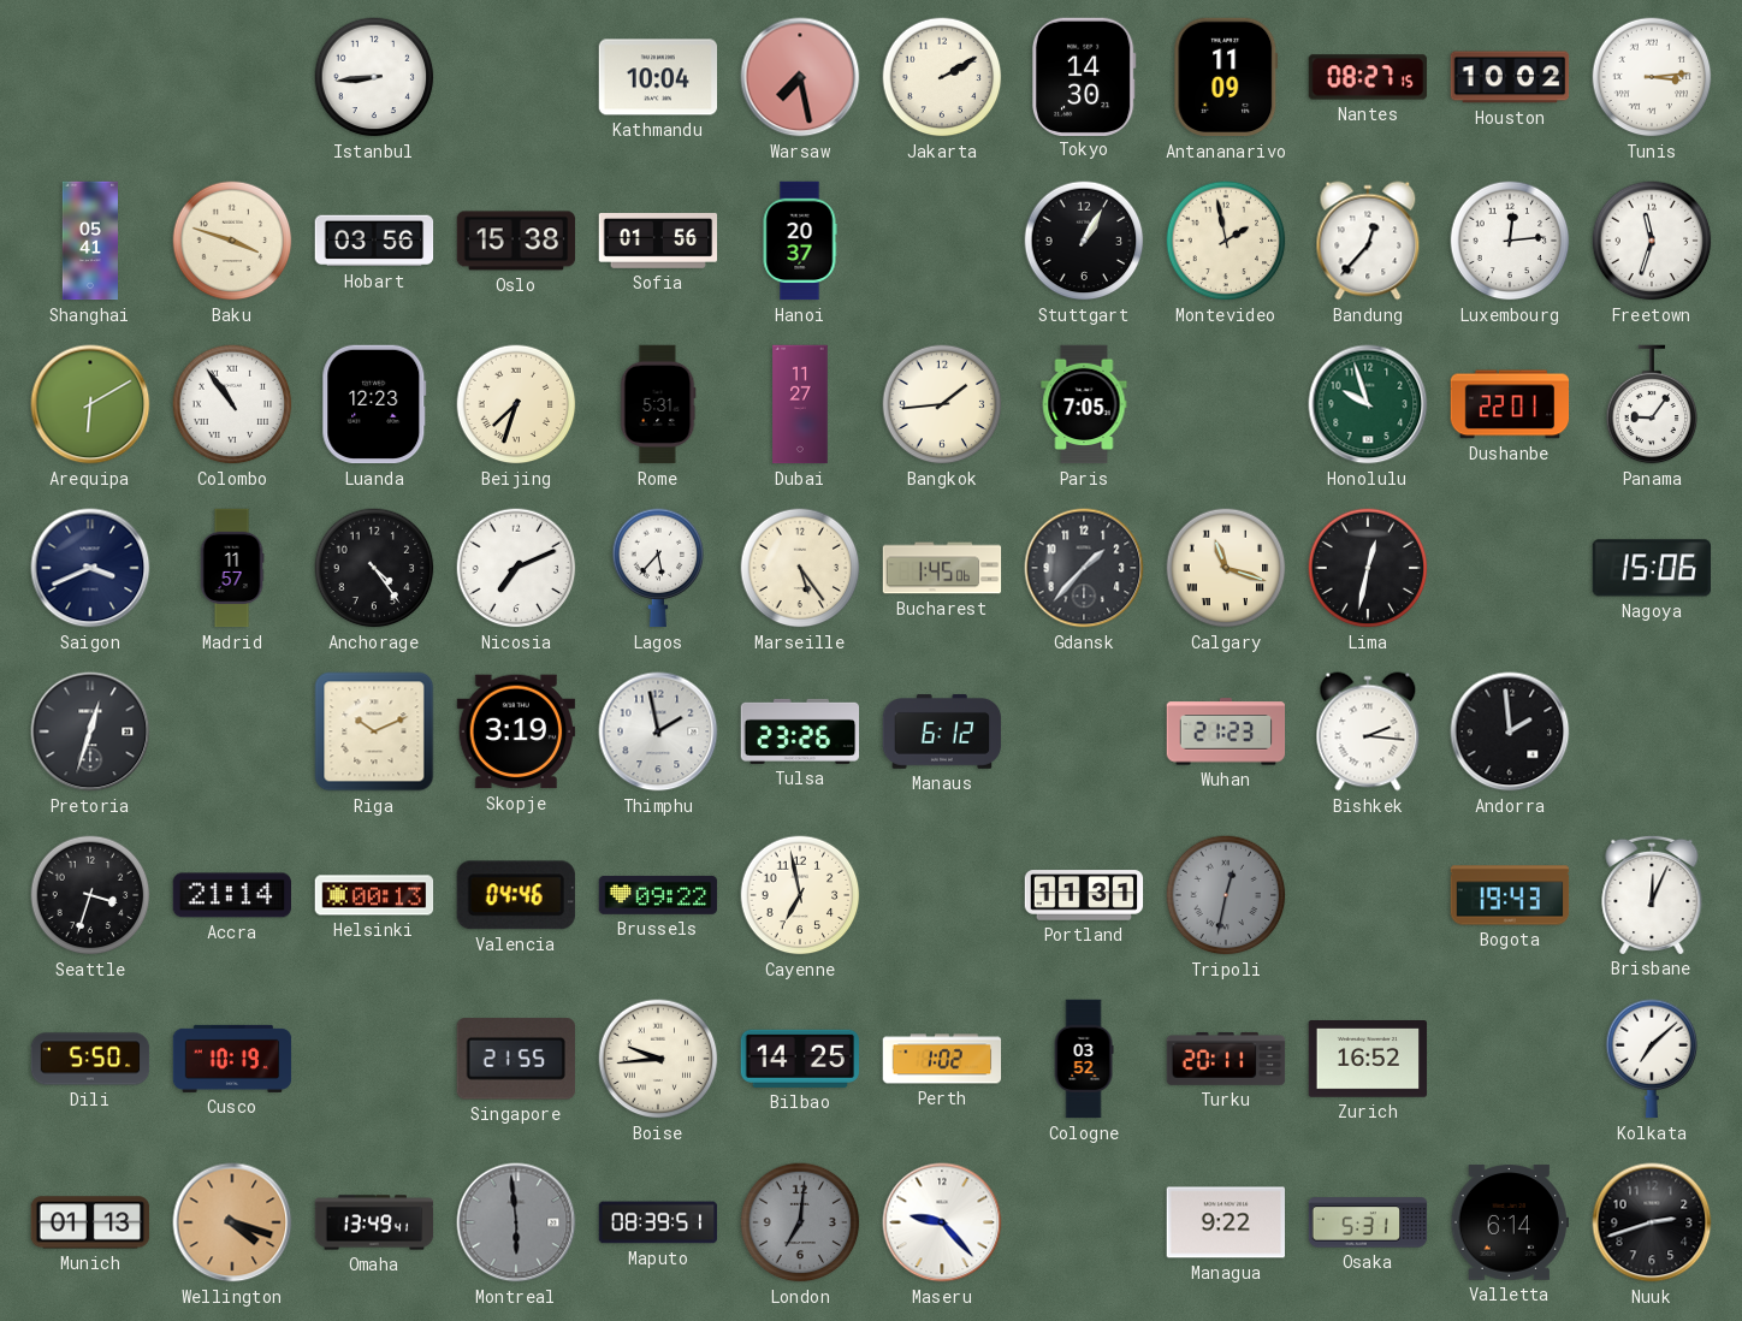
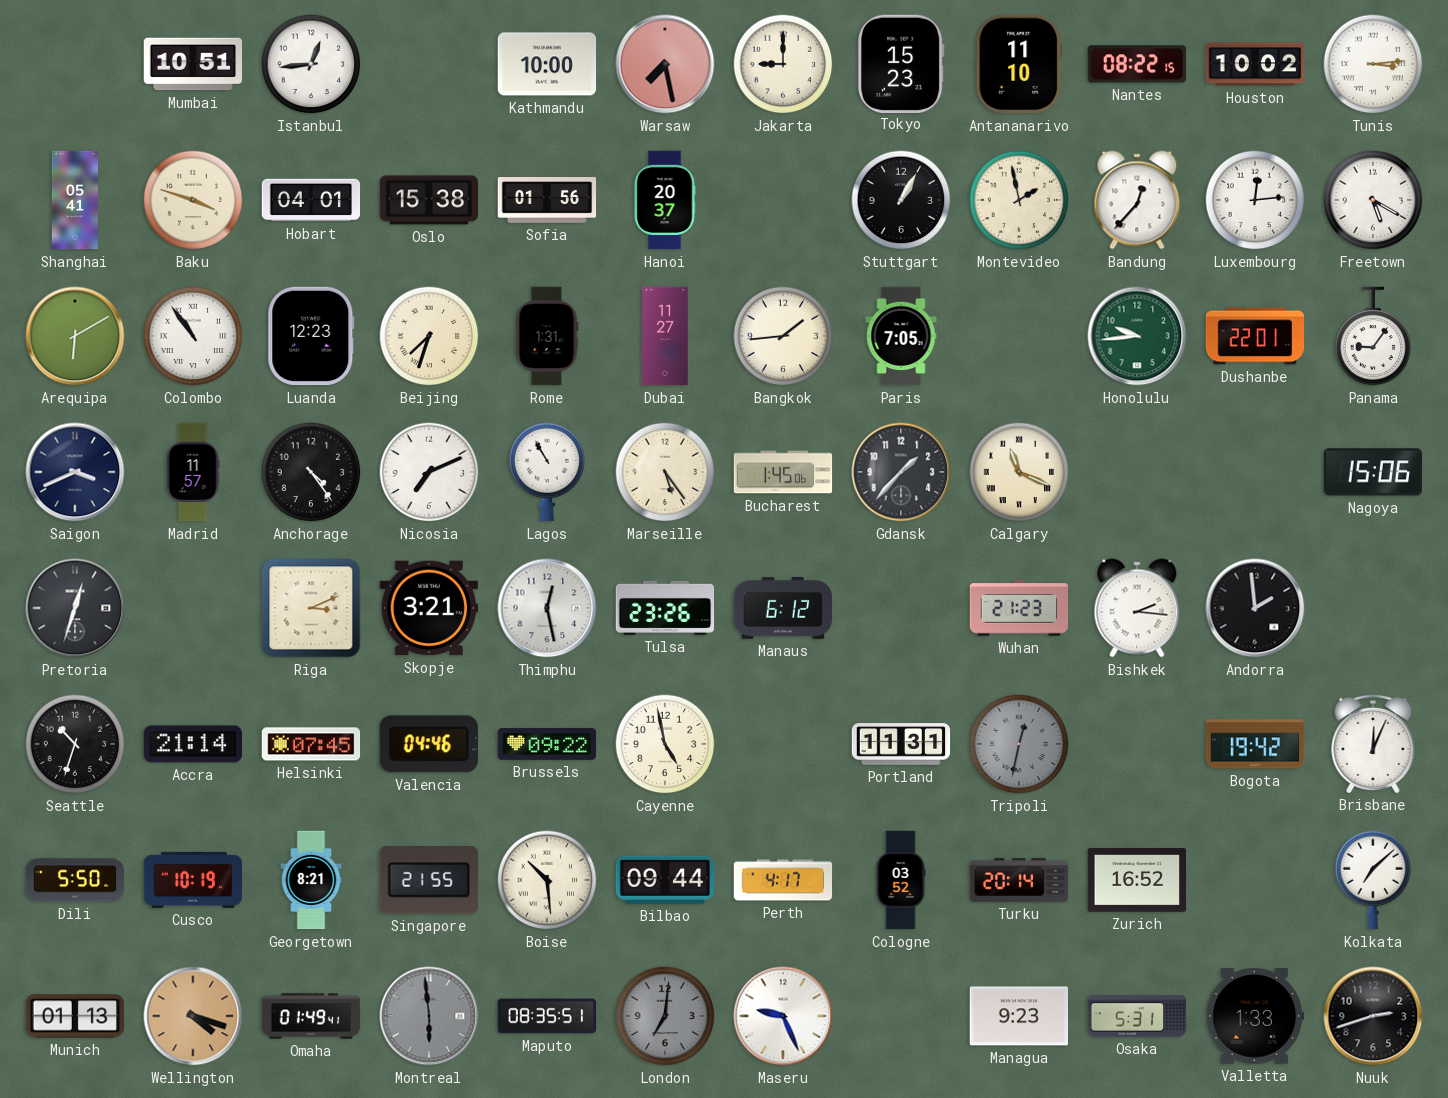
Mumbai: none -> 10:51
Istanbul: 8:44 -> 12:44
Kathmandu: 10:04 -> 10:00
Jakarta: 2:10 -> 9:00
Tokyo: 14:30 -> 15:23
Antananarivo: 11:09 -> 11:10
Nantes: 08:27 -> 08:22
Hobart: 03:56 -> 04:01
Freetown: 11:33 -> 5:20
Rome: 5:31 -> 1:31
Honolulu: 9:57 -> 9:44
Lagos: 5:37 -> 10:55
Calgary: 11:18 -> 11:19
Lima: 12:32 -> none
Riga: 10:11 -> 3:11
Skopje: 3:19 -> 3:21
Thimphu: 1:58 -> 12:28
Seattle: 3:33 -> 10:33
Helsinki: 00:13 -> 07:45
Cayenne: 6:58 -> 4:58
Bogota: 19:43 -> 19:42
Georgetown: none -> 8:21
Boise: 9:44 -> 10:29
Bilbao: 14:25 -> 09:44
Perth: 1:02 -> 4:17
Turku: 20:11 -> 20:14
Omaha: 13:49 -> 01:49
Maputo: 08:39 -> 08:35
Maseru: 9:23 -> 9:26
Managua: 9:22 -> 9:23
Valletta: 6:14 -> 1:33
